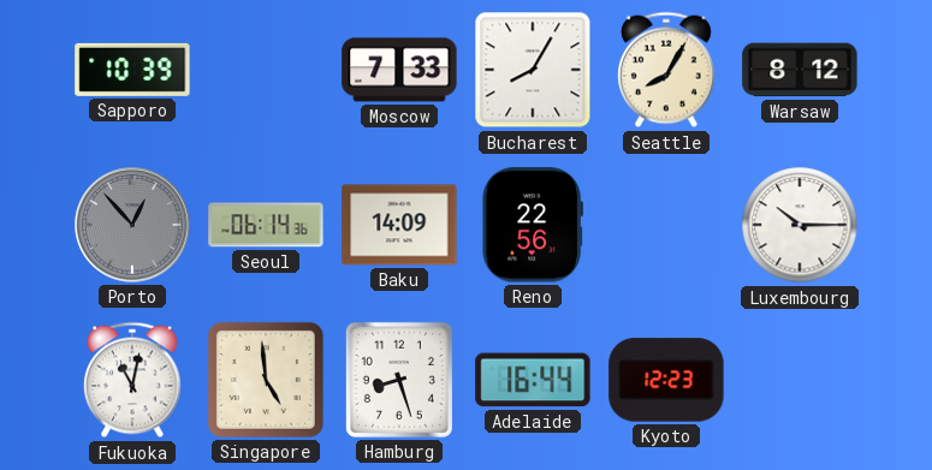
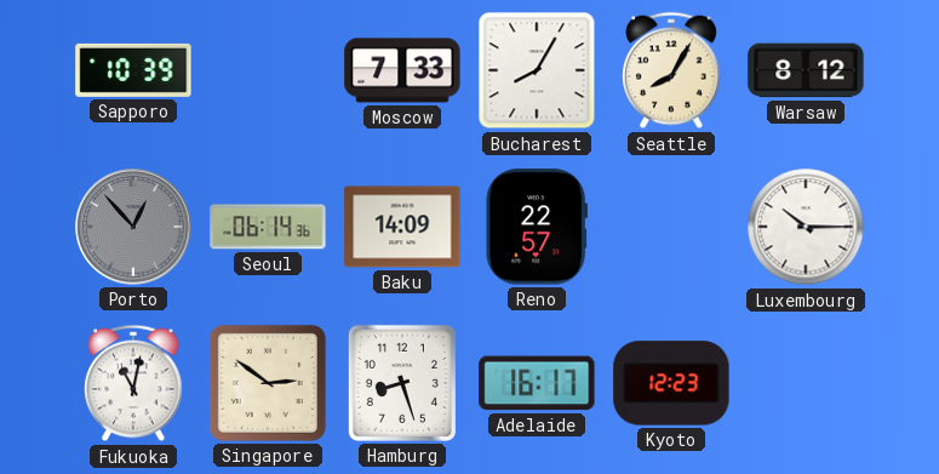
Reno: 22:56 -> 22:57
Singapore: 4:59 -> 2:51
Adelaide: 16:44 -> 16:17
